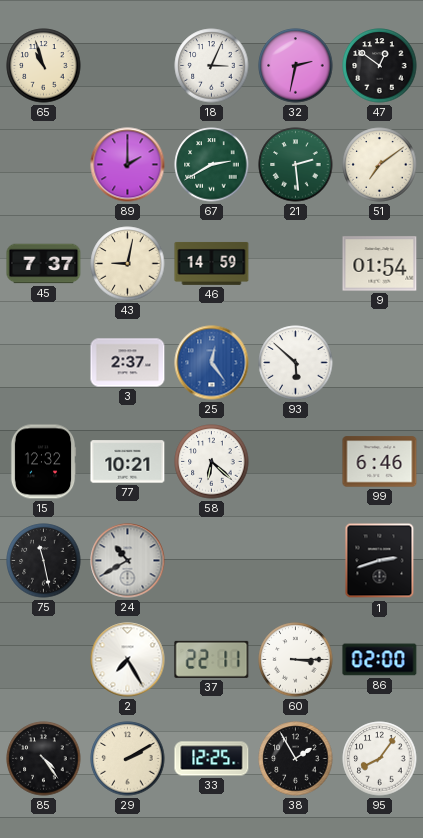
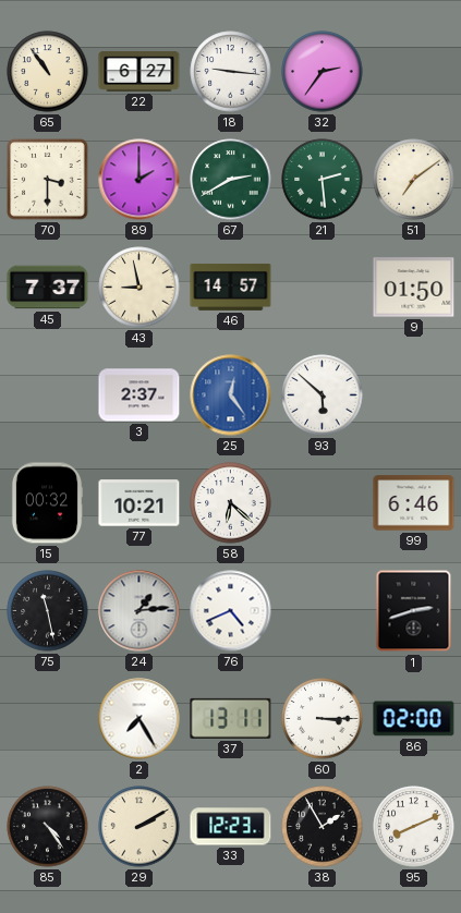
65: 10:57 -> 10:54
22: none -> 6:27
18: 3:04 -> 9:16
32: 2:32 -> 2:36
47: 12:51 -> none
70: none -> 3:30
43: 9:02 -> 8:58
46: 14:59 -> 14:57
9: 01:54 -> 01:50
15: 12:32 -> 00:32
24: 10:40 -> 1:14
76: none -> 4:41
37: 22:11 -> 13:11
33: 12:25 -> 12:23
95: 8:06 -> 8:11
